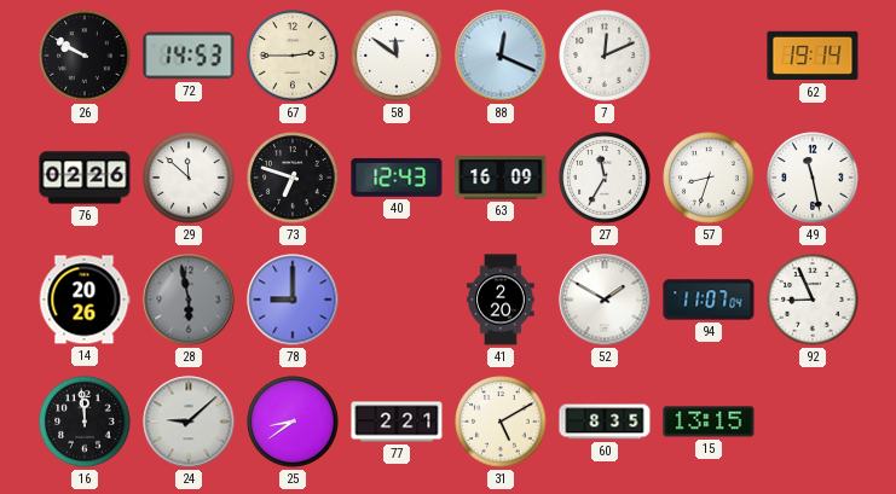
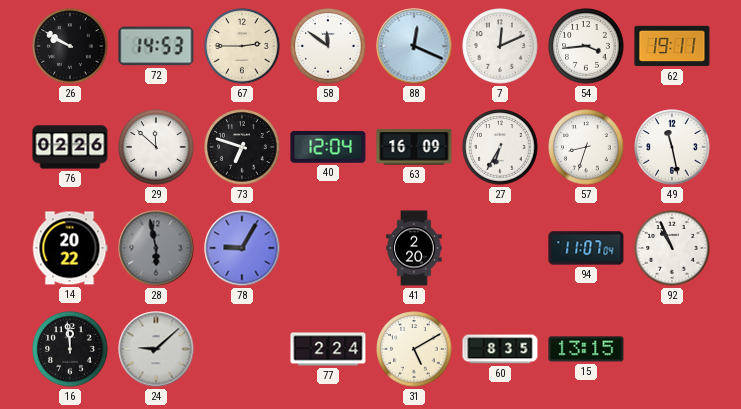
54: none -> 3:44
62: 19:14 -> 19:11
40: 12:43 -> 12:04
27: 11:35 -> 6:35
14: 20:26 -> 20:22
78: 9:00 -> 9:05
52: 1:50 -> none
92: 8:56 -> 10:56
25: 8:39 -> none
77: 2:21 -> 2:24
